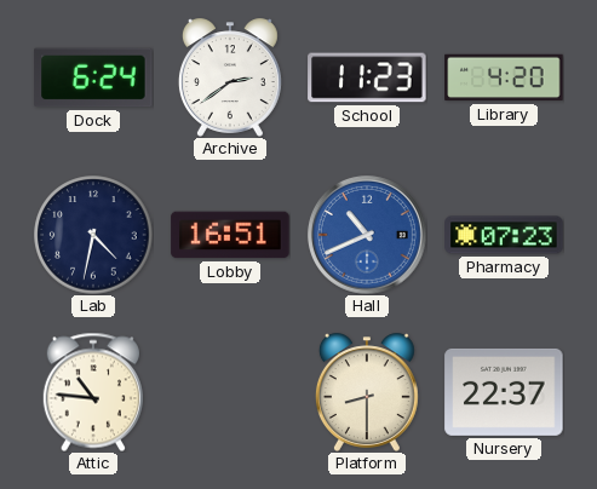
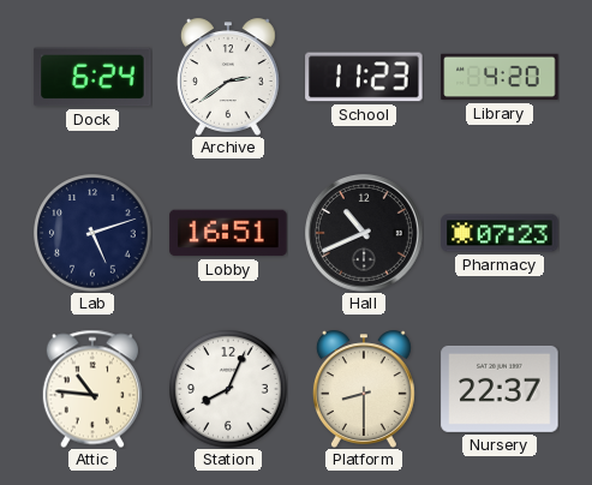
Lab: 4:32 -> 5:12
Hall dial: blue -> black
Station: none -> 8:04
